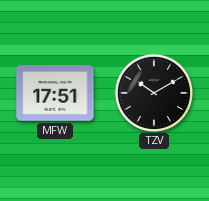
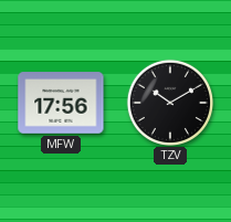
MFW: 17:51 -> 17:56
